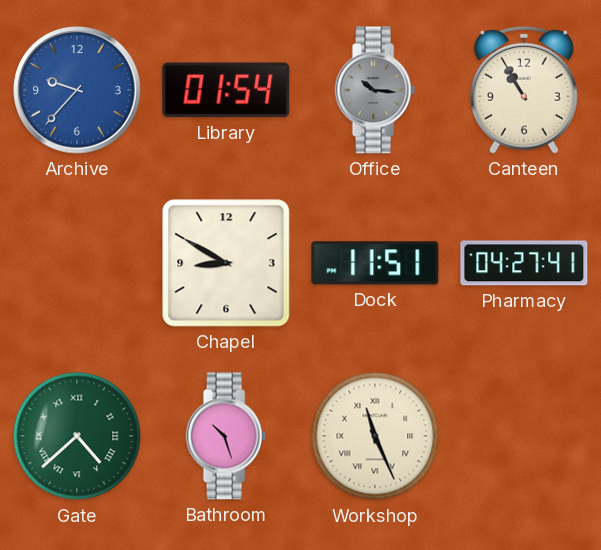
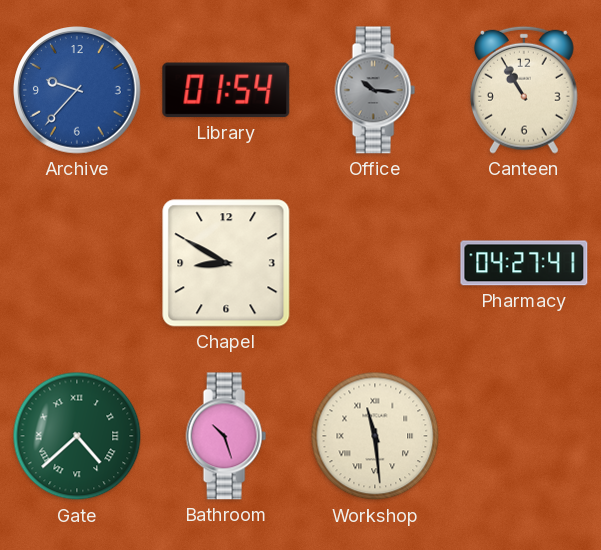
Dock: 11:51 -> none
Workshop: 11:26 -> 11:29
